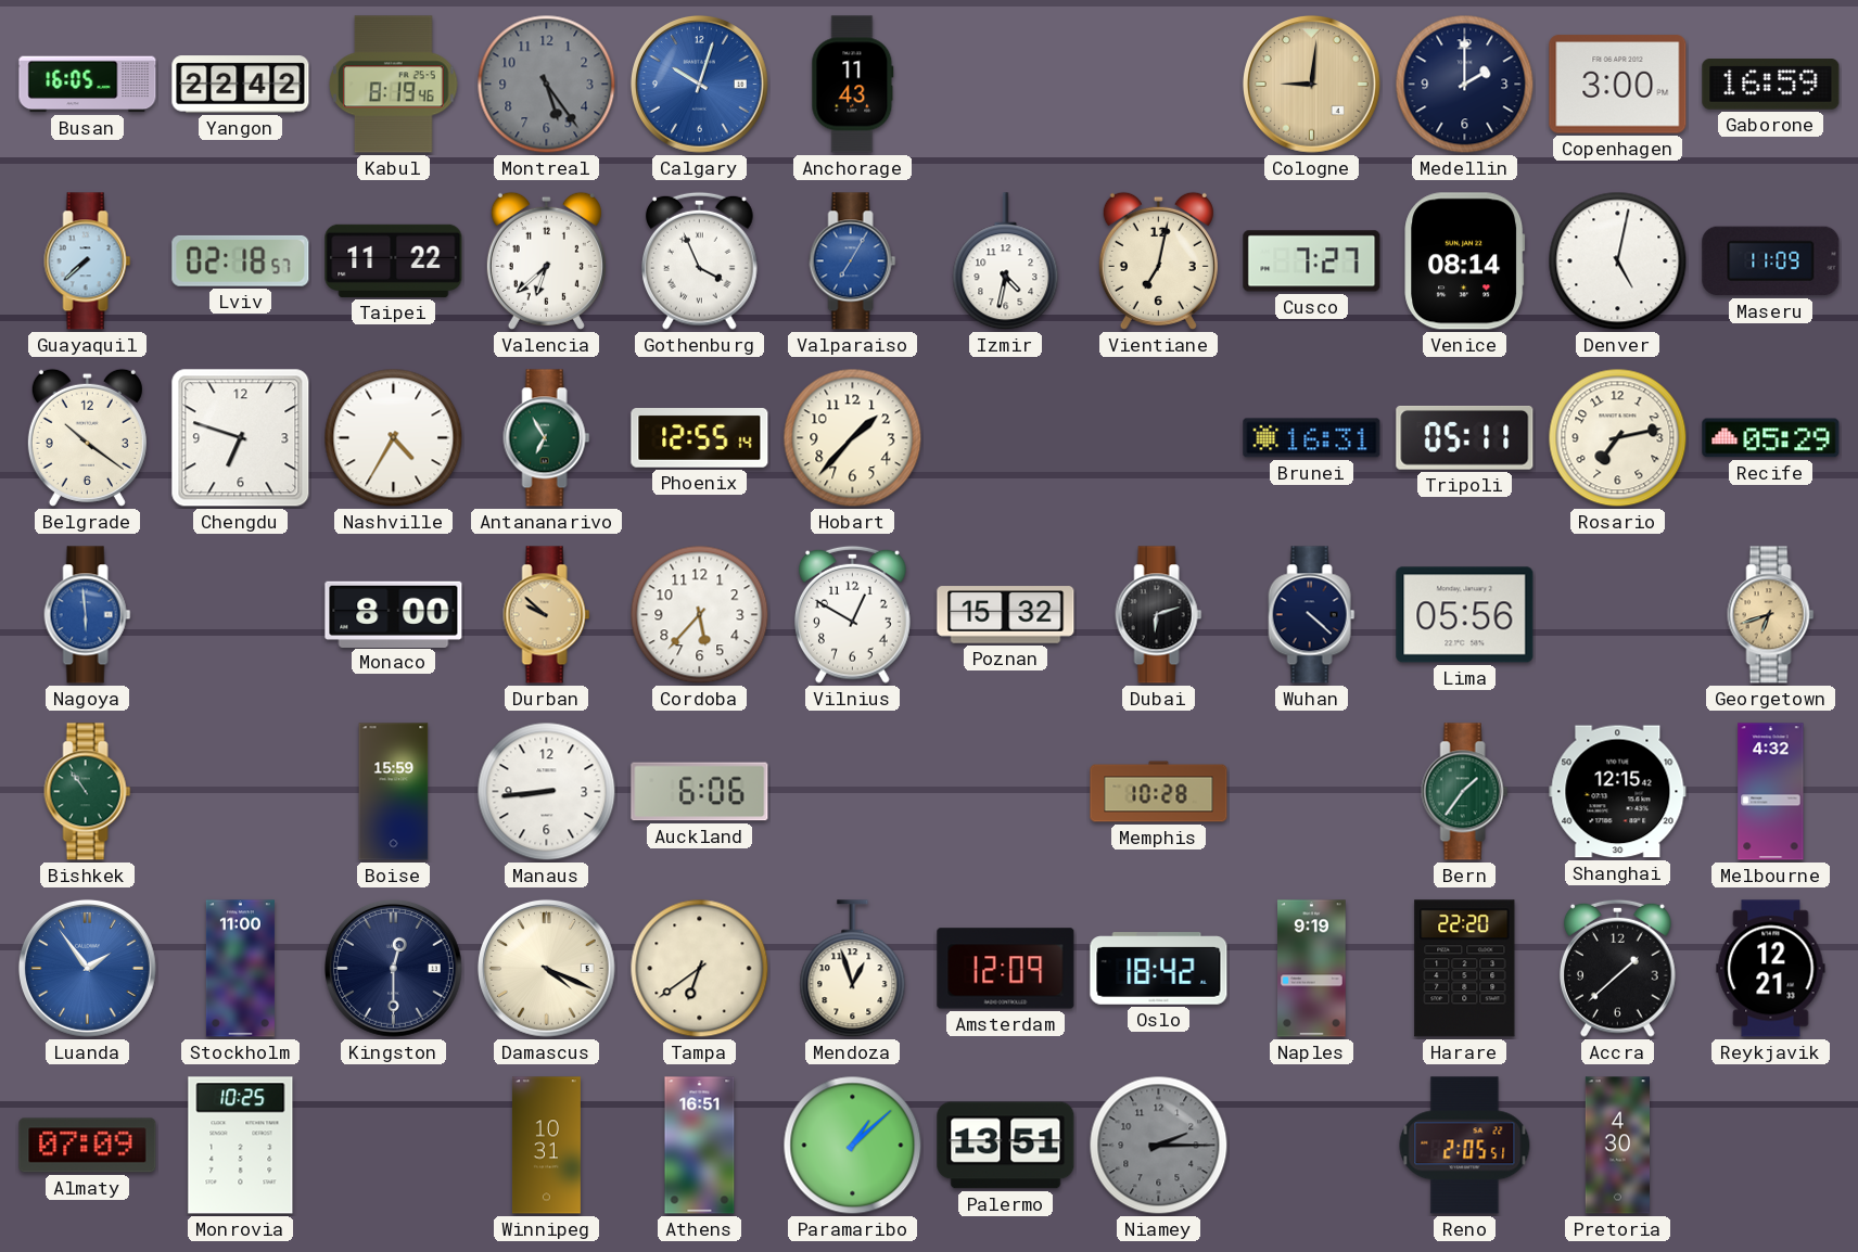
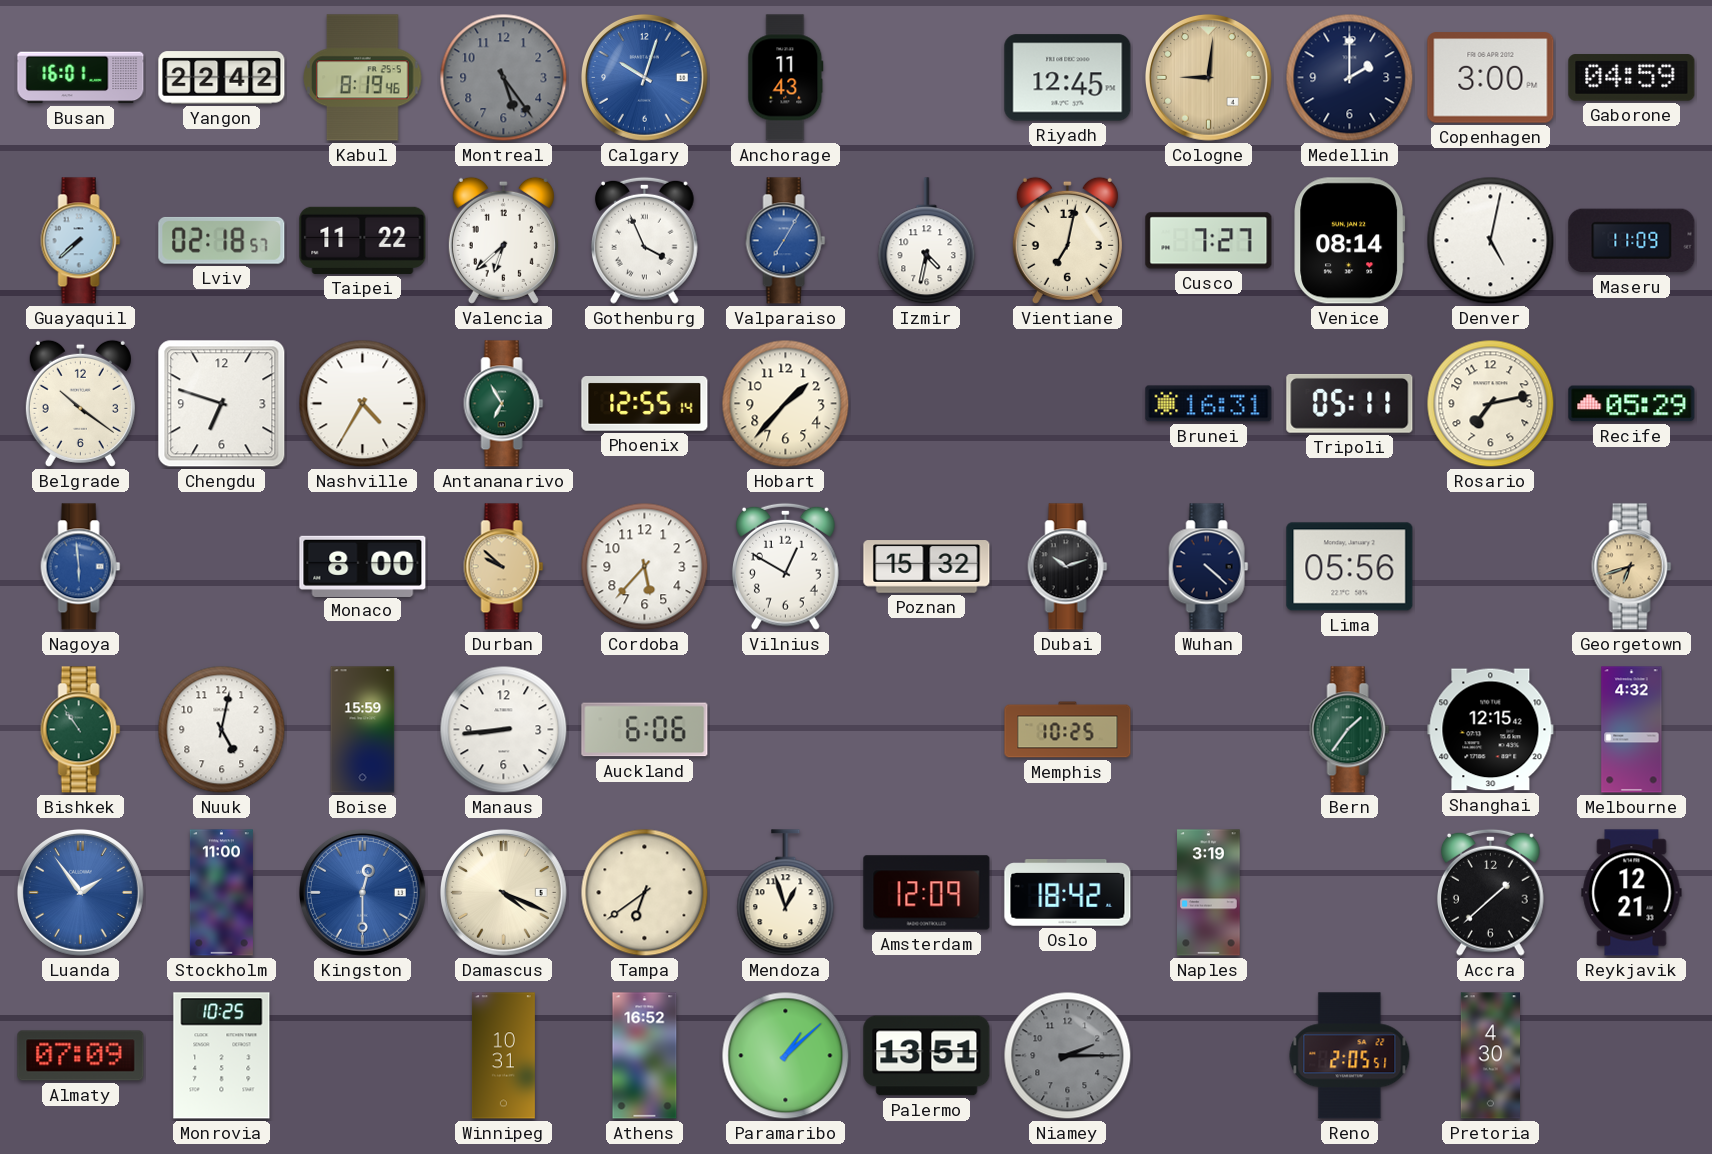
Busan: 16:05 -> 16:01
Riyadh: none -> 12:45
Gaborone: 16:59 -> 04:59
Dubai: 6:12 -> 10:12
Nuuk: none -> 5:02
Memphis: 10:28 -> 10:25
Kingston dial: navy -> blue
Naples: 9:19 -> 3:19
Harare: 22:20 -> none
Athens: 16:51 -> 16:52
